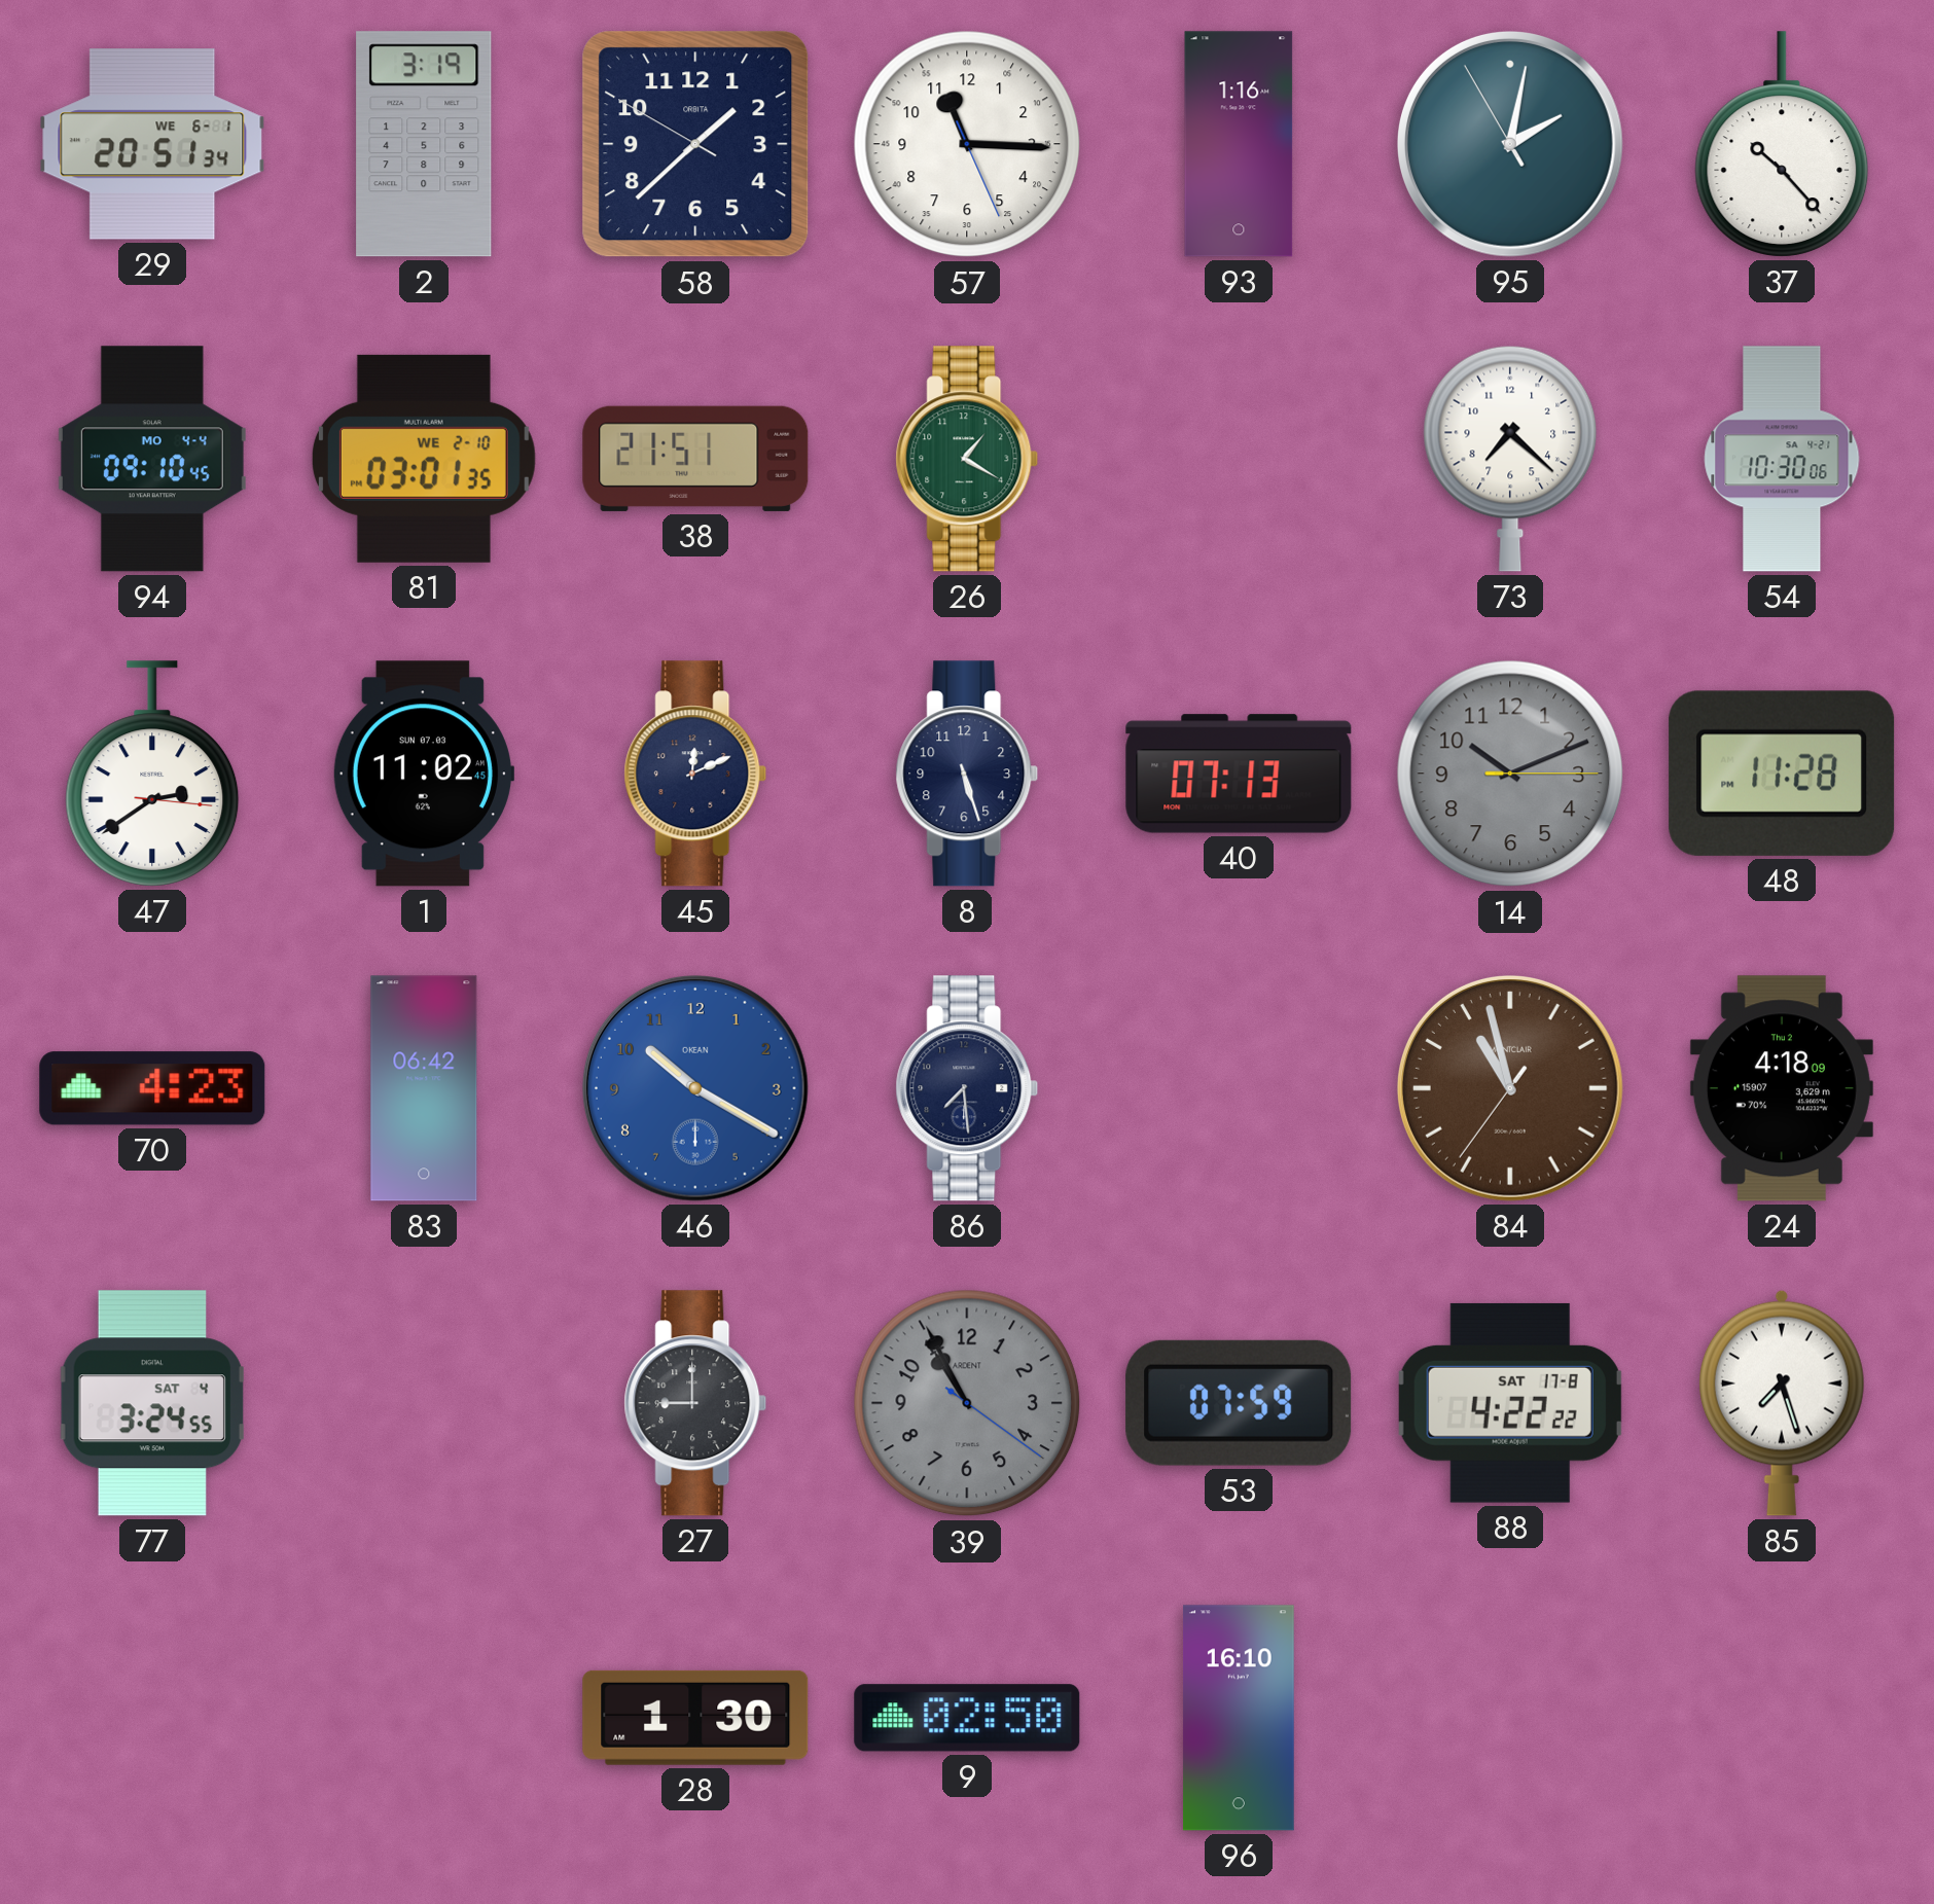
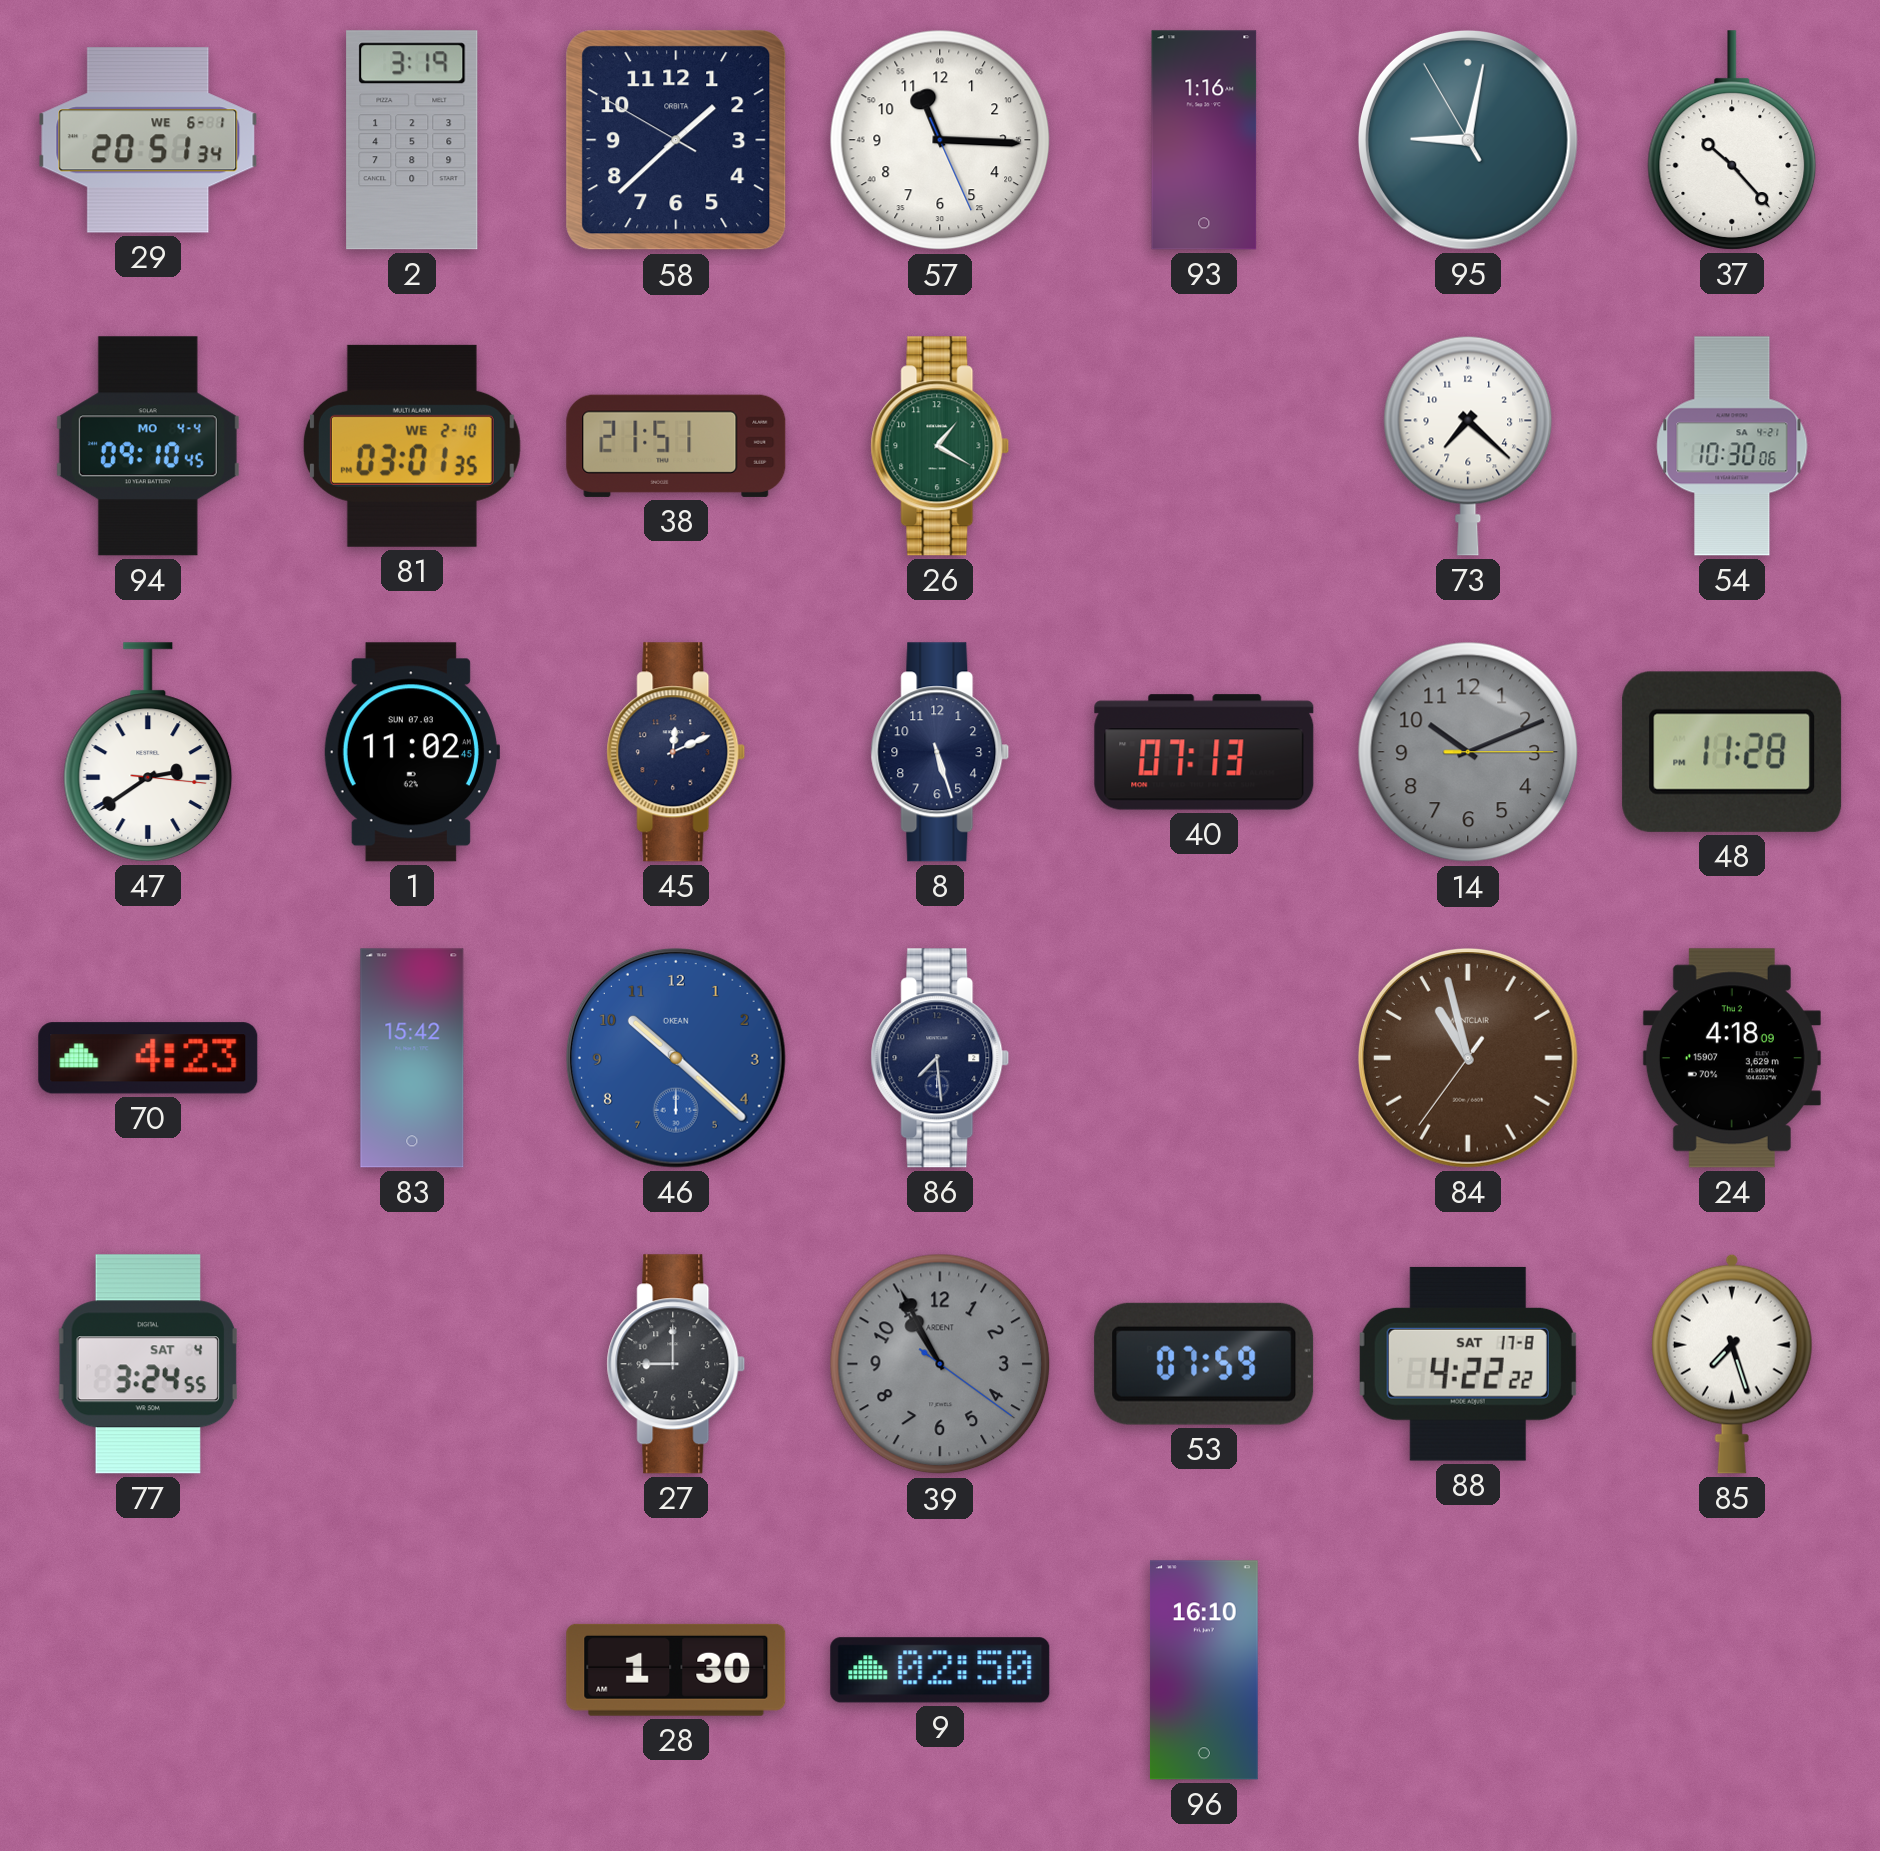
95: 2:01 -> 9:01
83: 06:42 -> 15:42
46: 10:20 -> 10:22
